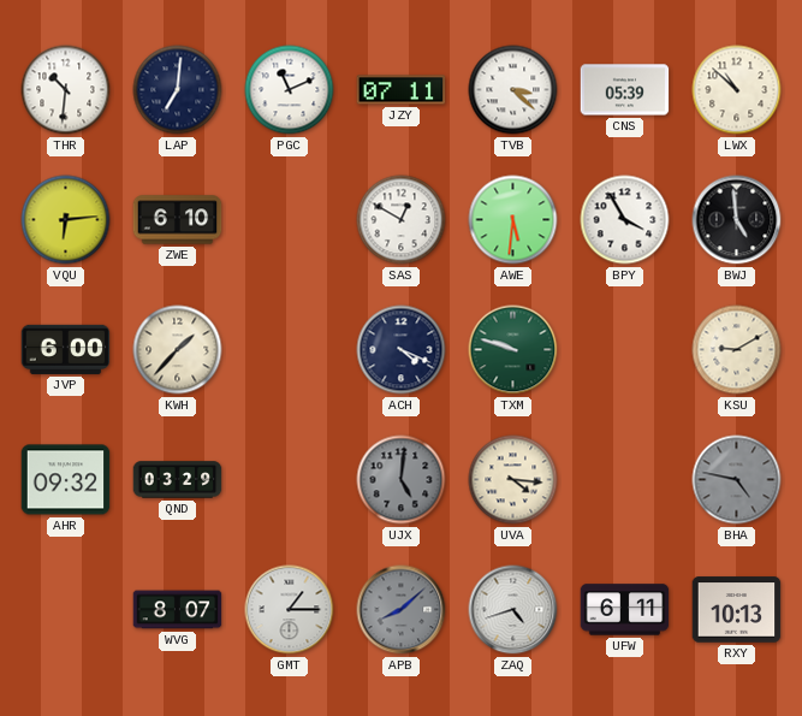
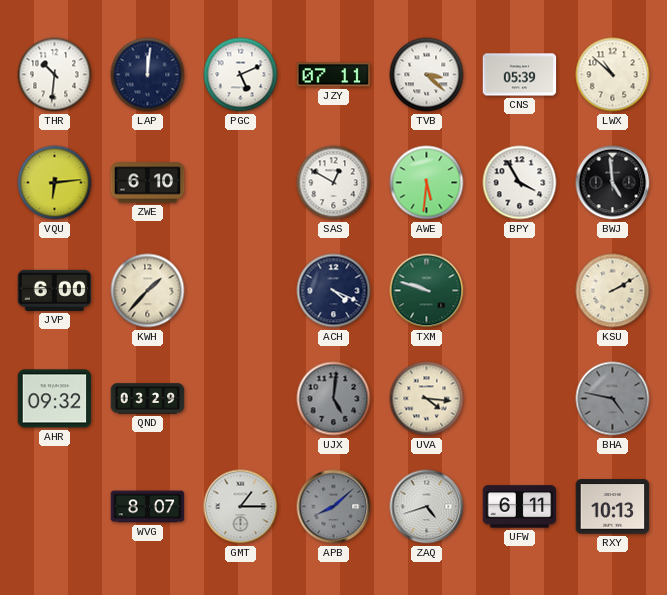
LAP: 7:01 -> 12:01
PGC: 11:11 -> 5:11
KSU: 9:10 -> 2:10
